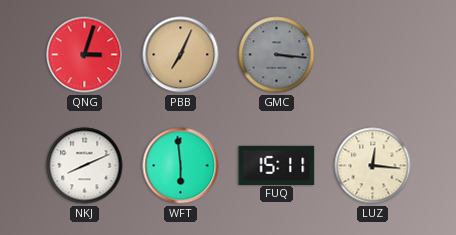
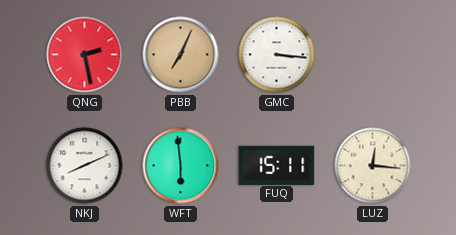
QNG: 3:03 -> 2:28
GMC dial: grey -> white
